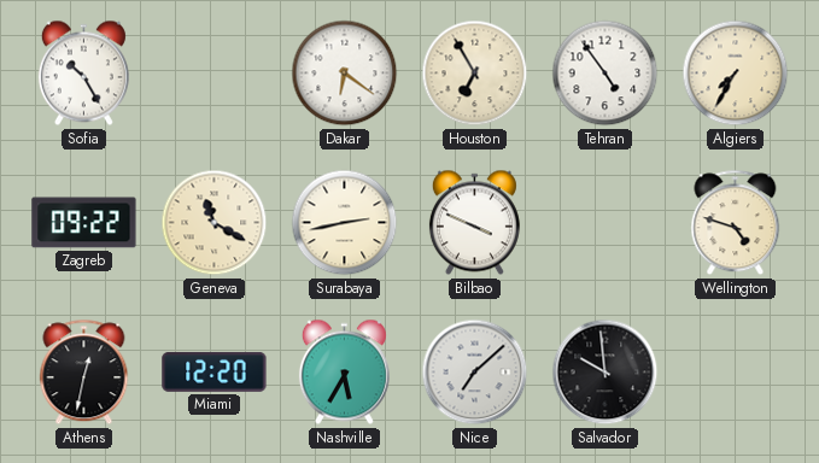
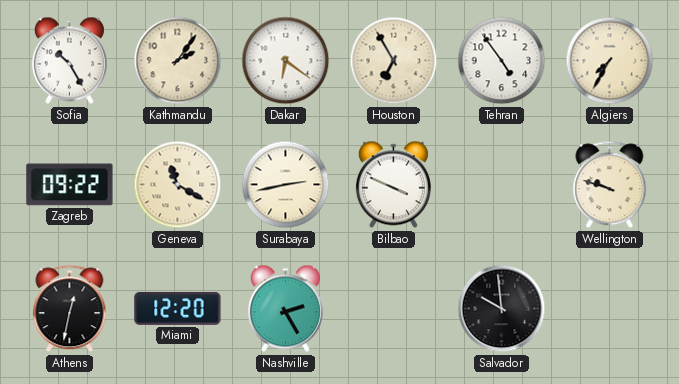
Kathmandu: none -> 2:06
Wellington: 4:48 -> 9:48
Nashville: 5:35 -> 2:25
Nice: 7:08 -> none
